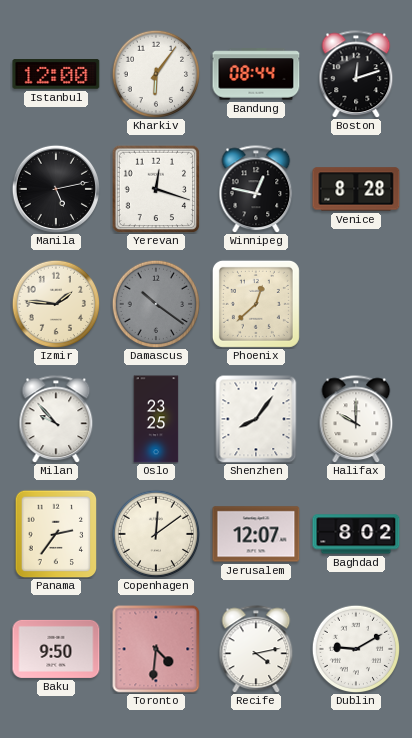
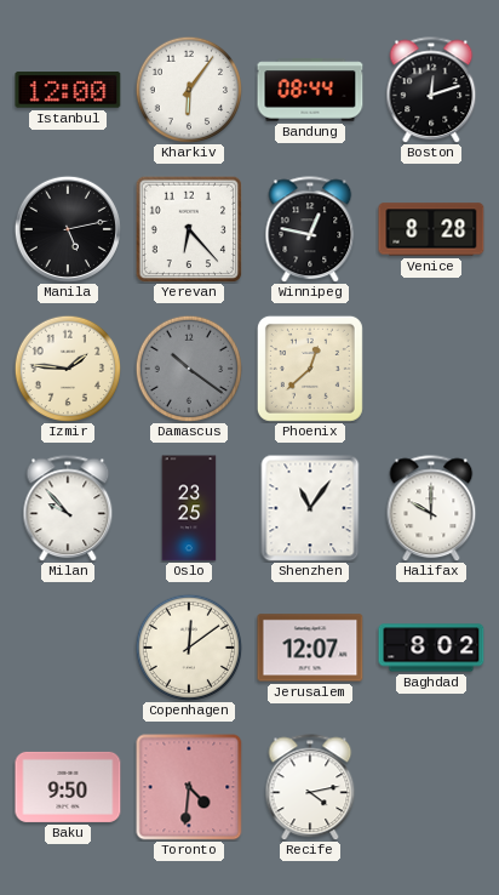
Yerevan: 12:18 -> 6:23
Shenzhen: 8:06 -> 11:06
Panama: 2:36 -> none
Dublin: 9:10 -> none
